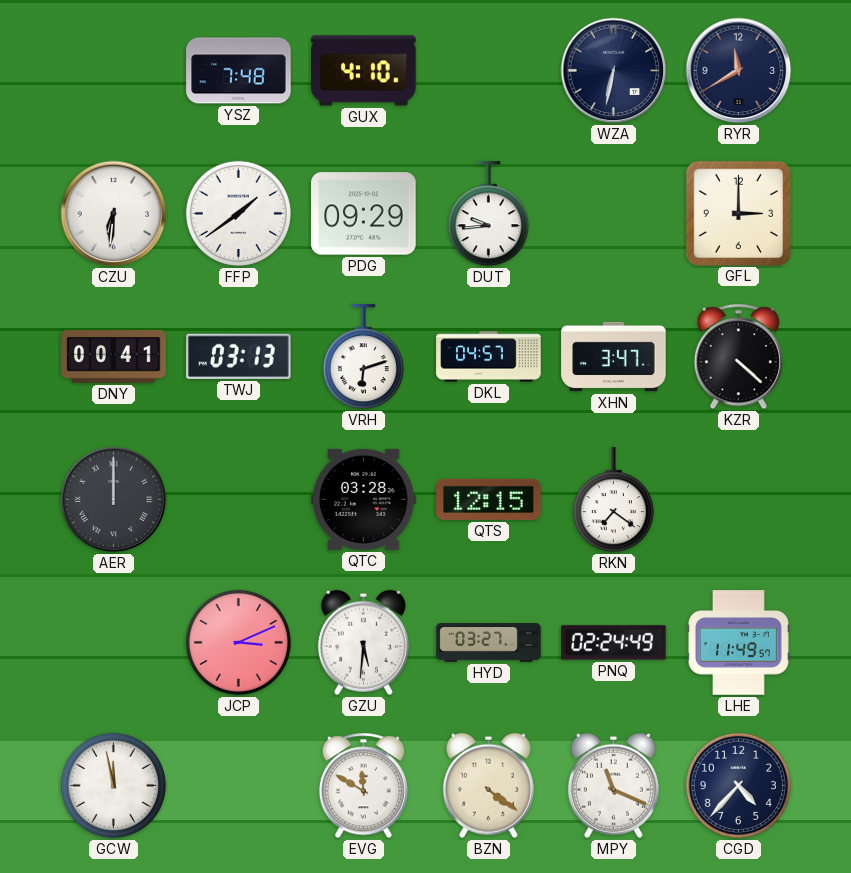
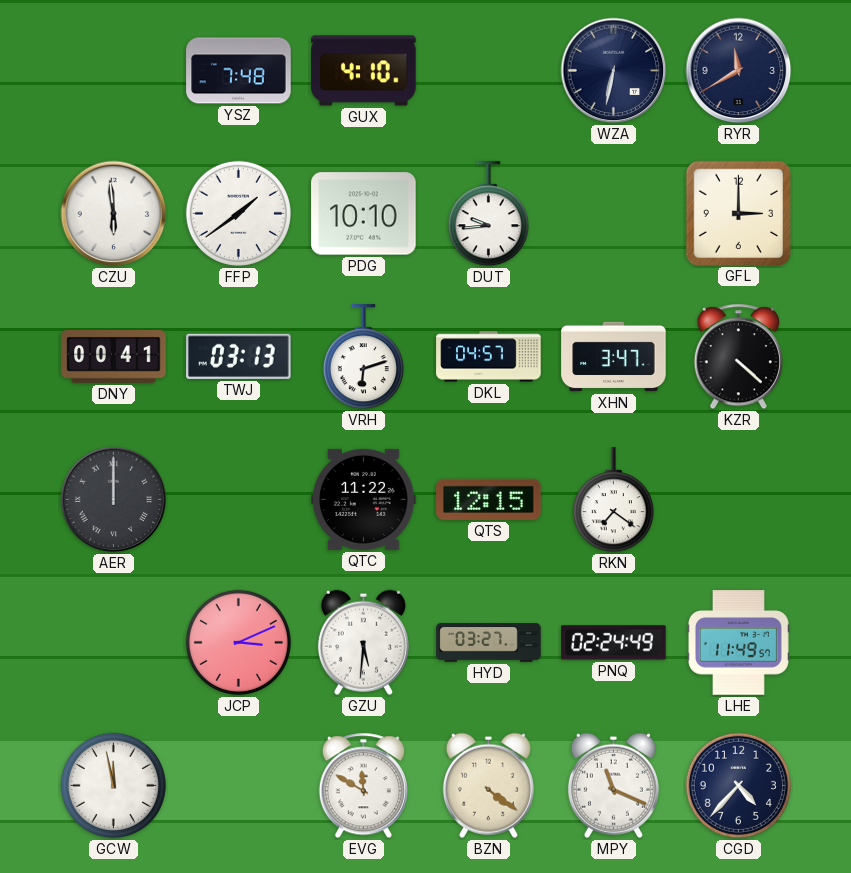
CZU: 6:31 -> 5:59
PDG: 09:29 -> 10:10
QTC: 03:28 -> 11:22
